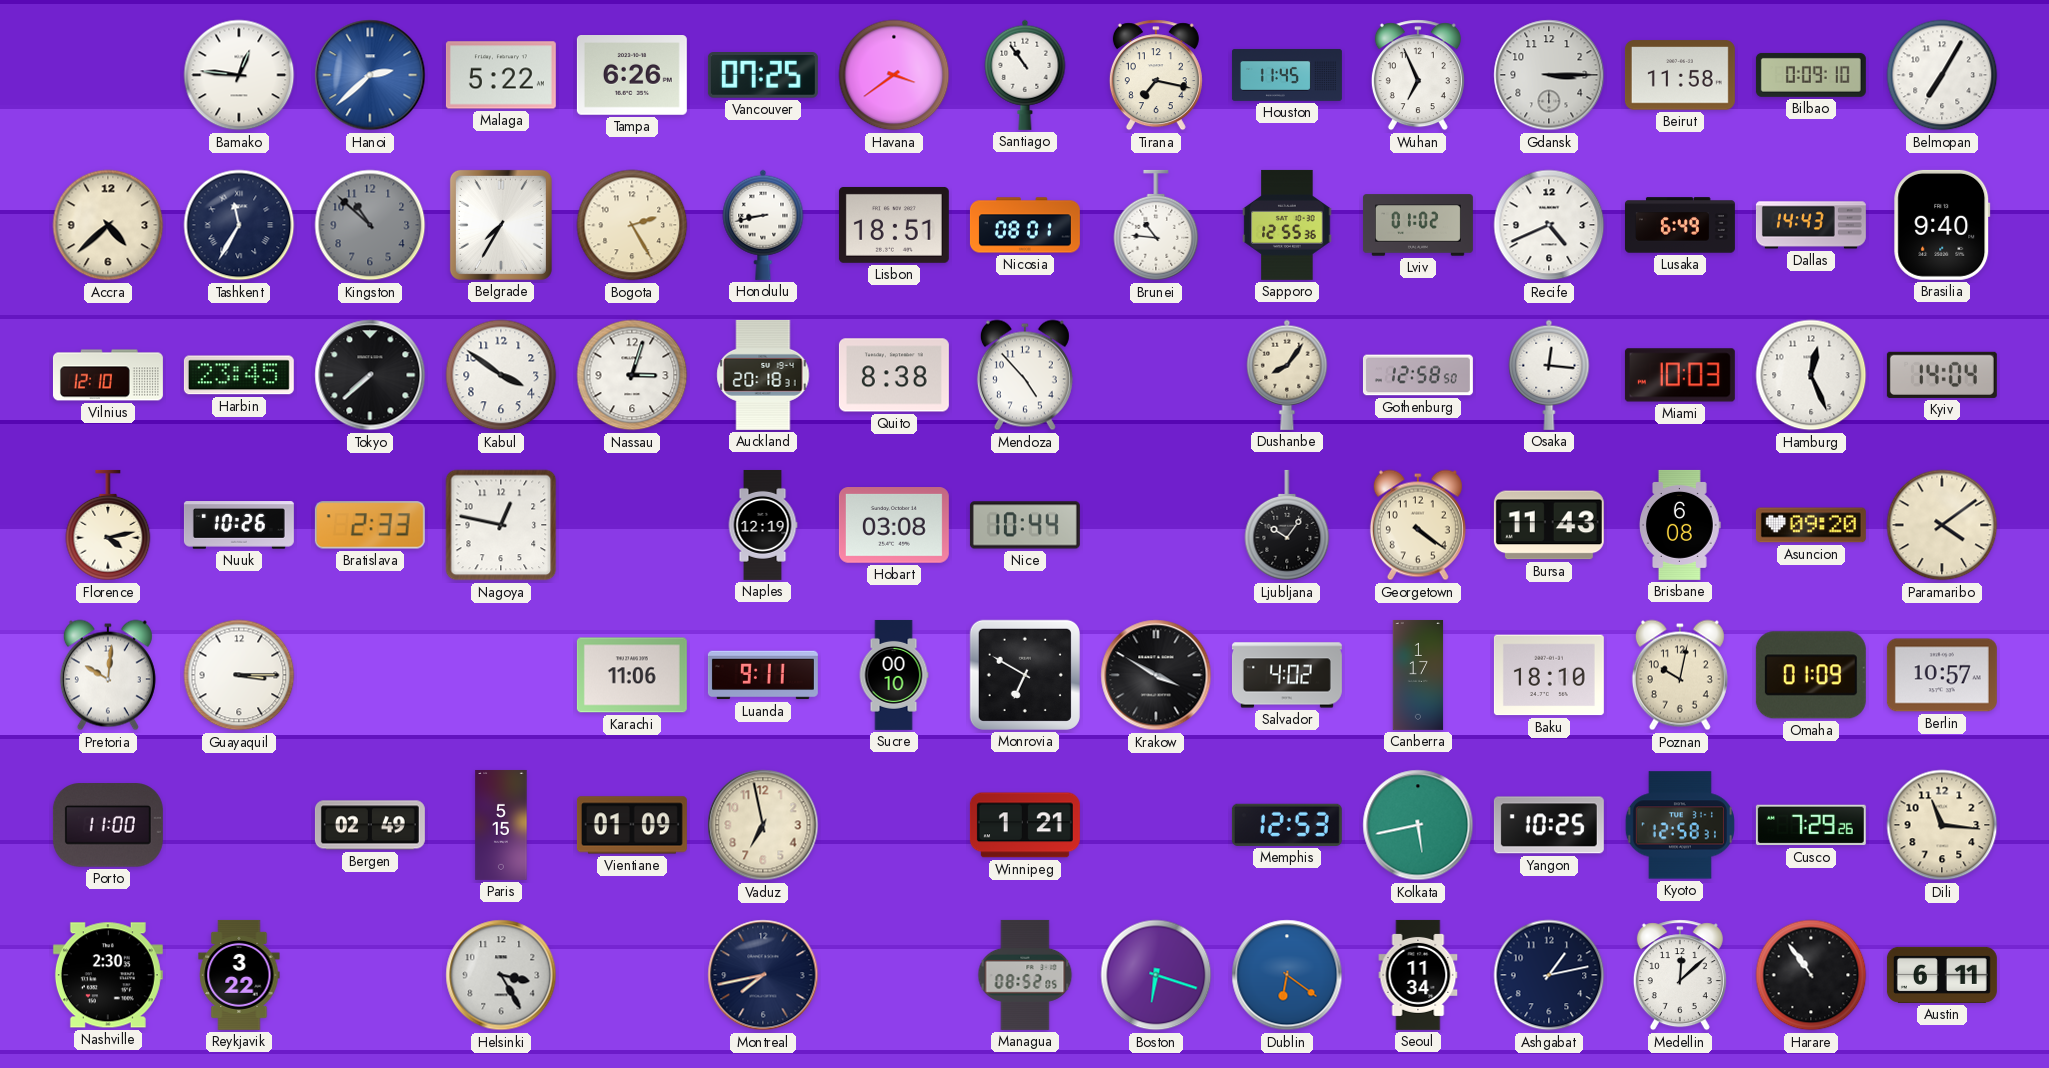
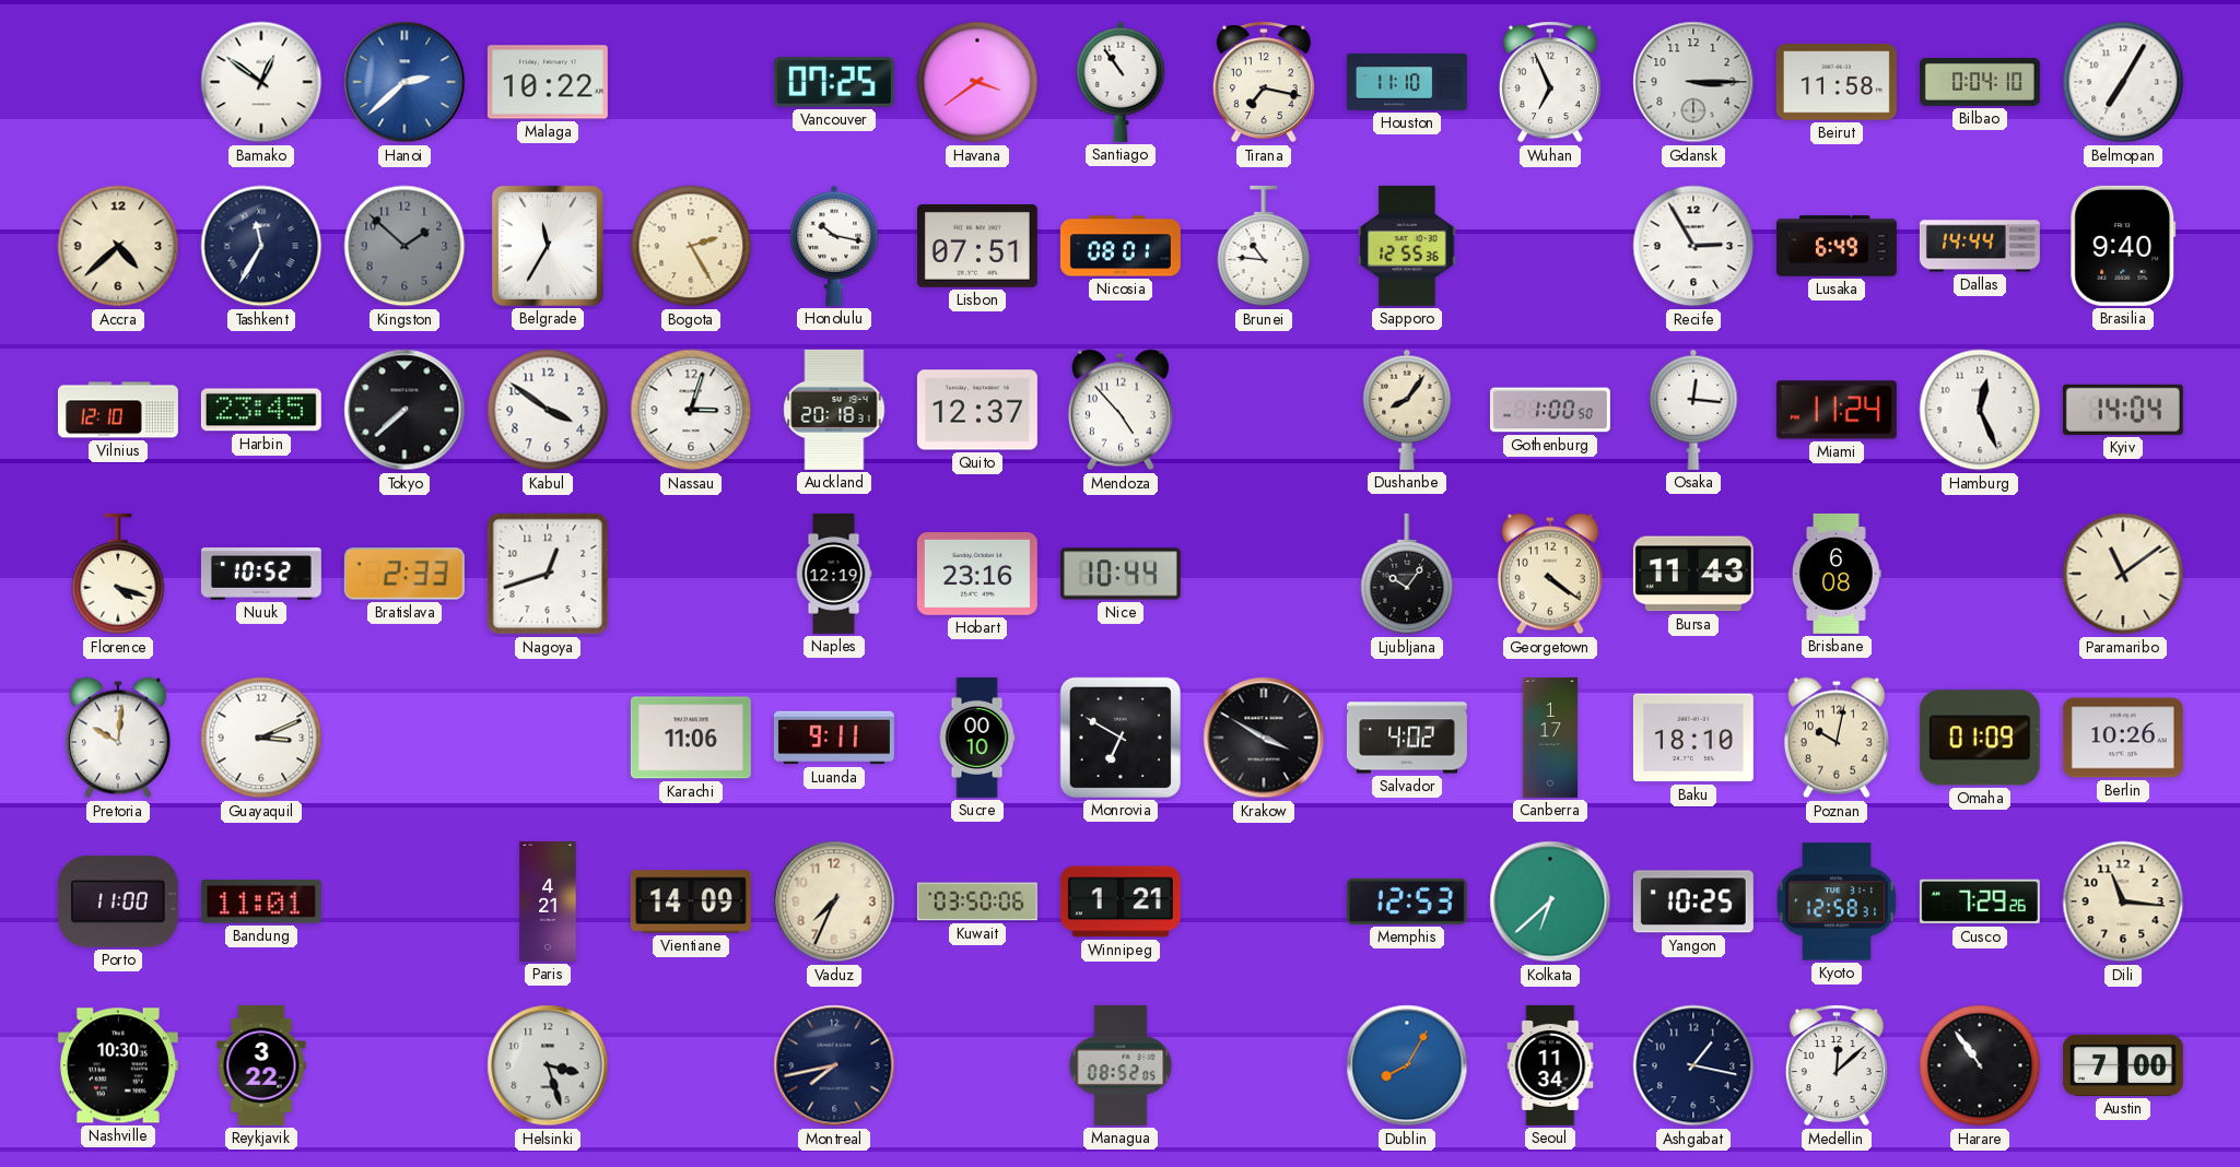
Bamako: 12:46 -> 12:51
Malaga: 5:22 -> 10:22
Tampa: 6:26 -> none
Houston: 11:45 -> 11:10
Bilbao: 0:09 -> 0:04
Kingston: 10:52 -> 1:52
Belgrade: 7:35 -> 11:35
Honolulu: 8:43 -> 10:17
Lisbon: 18:51 -> 07:51
Lviv: 01:02 -> none
Recife: 4:41 -> 2:55
Dallas: 14:43 -> 14:44
Quito: 8:38 -> 12:37
Gothenburg: 12:58 -> 1:00
Miami: 10:03 -> 11:24
Florence: 4:13 -> 4:18
Nuuk: 10:26 -> 10:52
Nagoya: 12:47 -> 12:42
Hobart: 03:08 -> 23:16
Asuncion: 09:20 -> none
Paramaribo: 4:09 -> 11:09
Guayaquil: 3:15 -> 3:11
Berlin: 10:57 -> 10:26
Bandung: none -> 11:01
Bergen: 02:49 -> none
Paris: 5:15 -> 4:21
Vientiane: 01:09 -> 14:09
Vaduz: 6:58 -> 7:34
Kuwait: none -> 03:50
Kolkata: 5:43 -> 6:38
Nashville: 2:30 -> 10:30
Helsinki: 3:25 -> 3:27
Boston: 6:18 -> none
Dublin: 6:21 -> 8:05
Ashgabat: 1:13 -> 1:17
Austin: 6:11 -> 7:00
